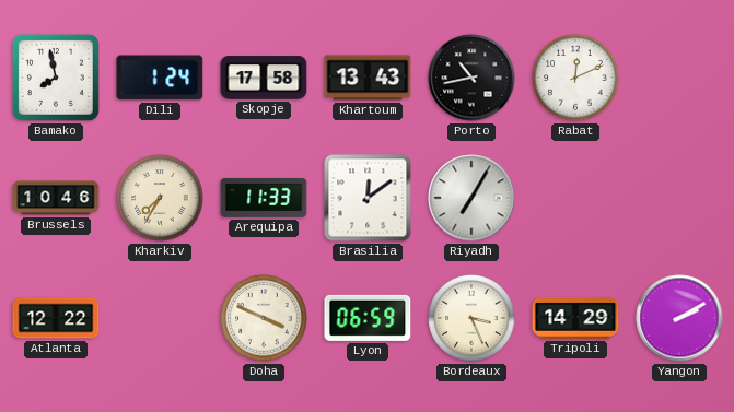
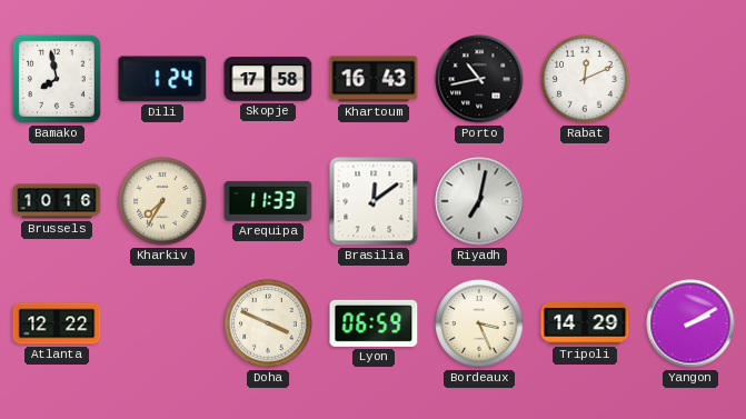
Khartoum: 13:43 -> 16:43
Brussels: 10:46 -> 10:16
Riyadh: 7:05 -> 7:02
